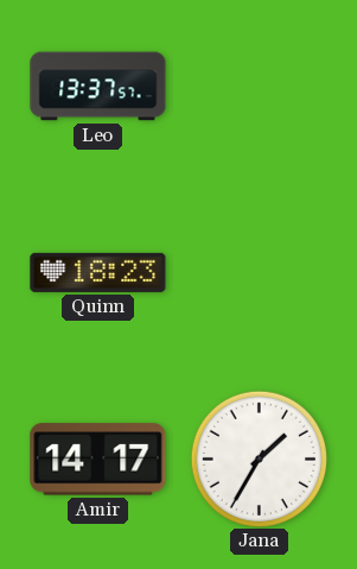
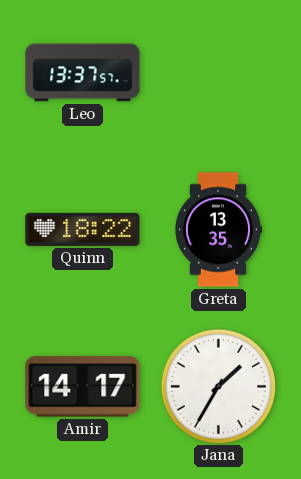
Quinn: 18:23 -> 18:22
Greta: none -> 13:35
